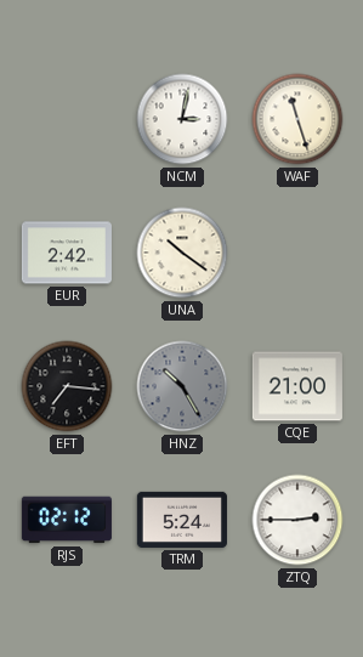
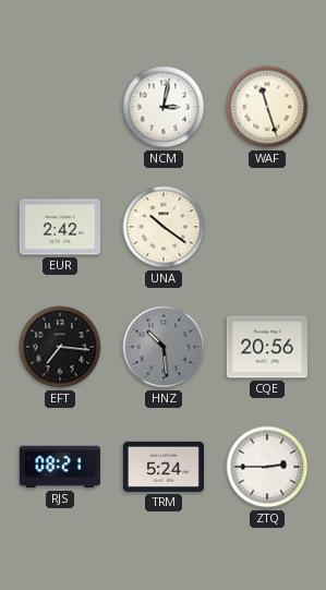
HNZ: 10:25 -> 10:29
CQE: 21:00 -> 20:56
RJS: 02:12 -> 08:21
